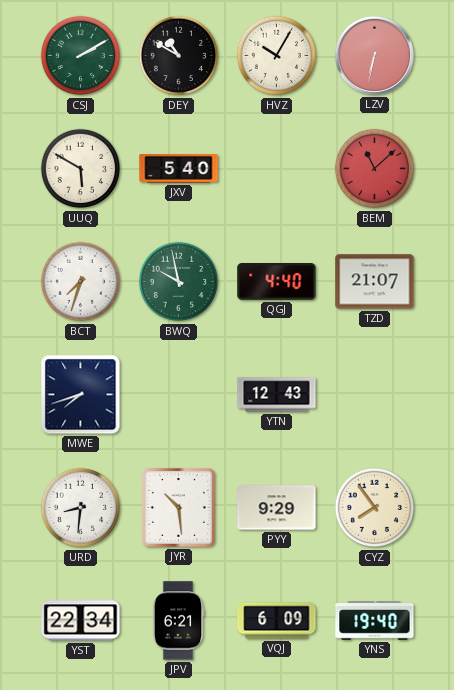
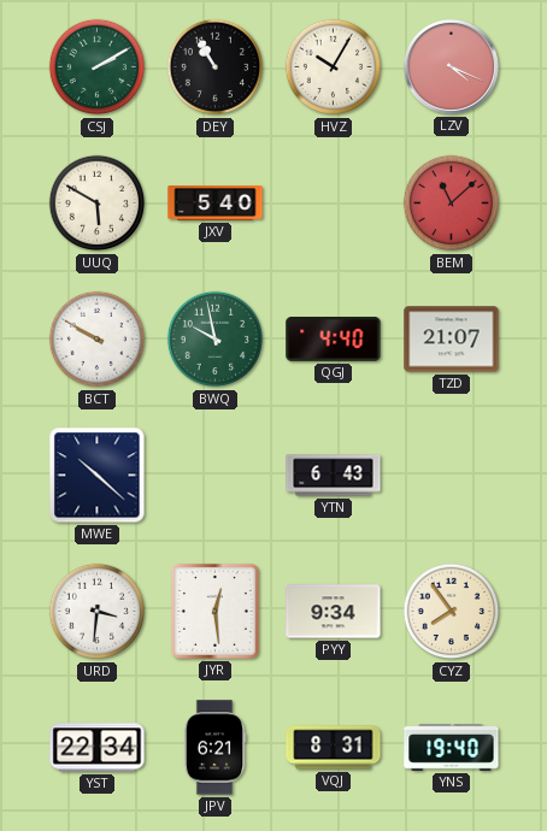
DEY: 10:50 -> 10:55
LZV: 6:32 -> 4:19
BCT: 7:33 -> 9:50
MWE: 7:42 -> 10:22
YTN: 12:43 -> 6:43
URD: 8:31 -> 3:31
JYR: 10:29 -> 12:29
PYY: 9:29 -> 9:34
VQJ: 6:09 -> 8:31
